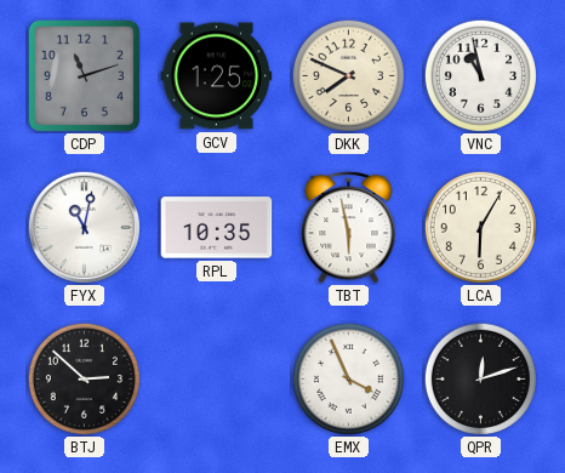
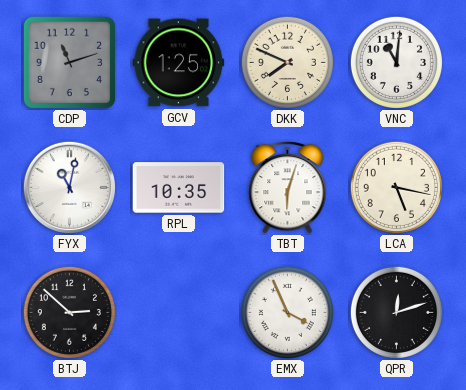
VNC: 10:58 -> 11:01
TBT: 5:58 -> 6:03
LCA: 6:05 -> 5:17
